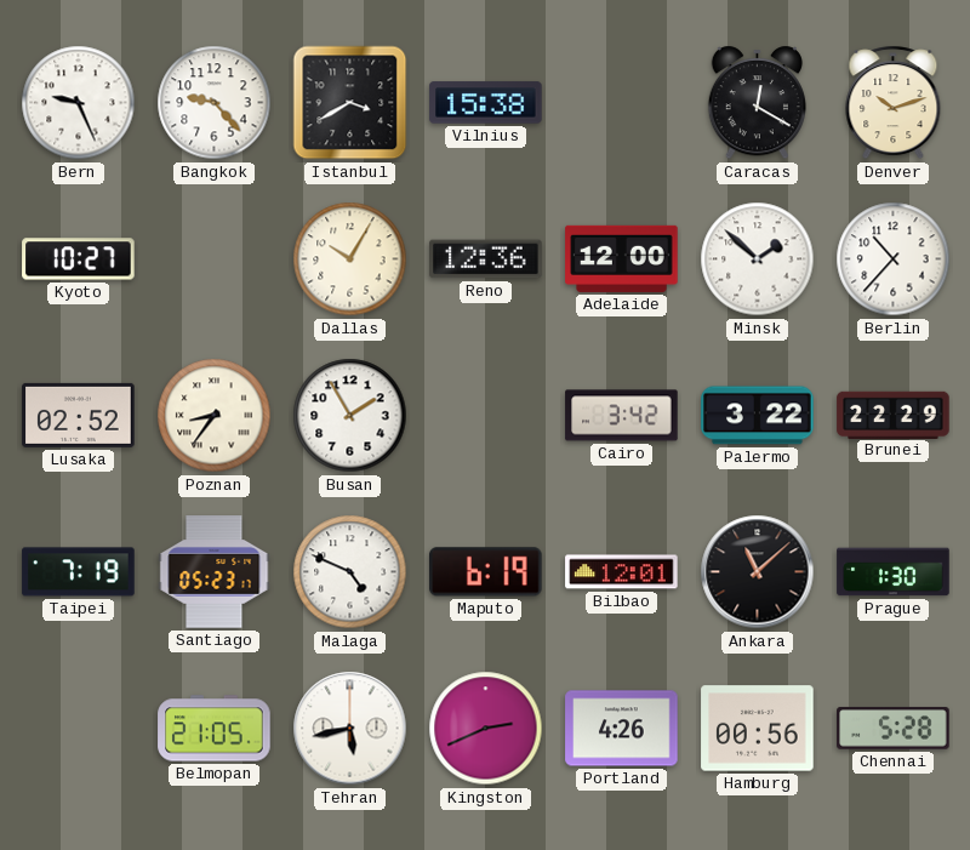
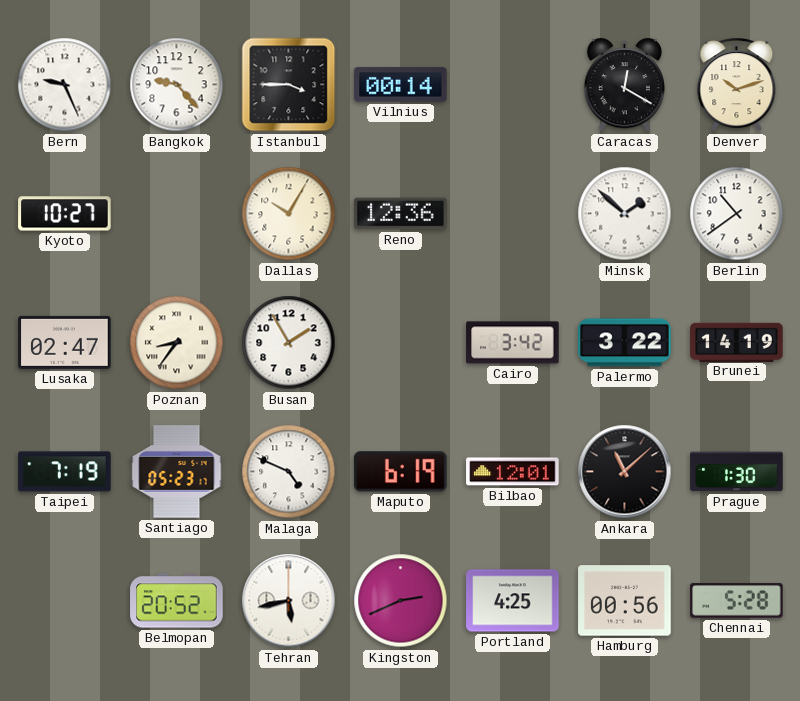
Istanbul: 3:40 -> 3:45
Vilnius: 15:38 -> 00:14
Adelaide: 12:00 -> none
Berlin: 10:37 -> 10:39
Lusaka: 02:52 -> 02:47
Brunei: 22:29 -> 14:19
Belmopan: 21:05 -> 20:52
Portland: 4:26 -> 4:25
